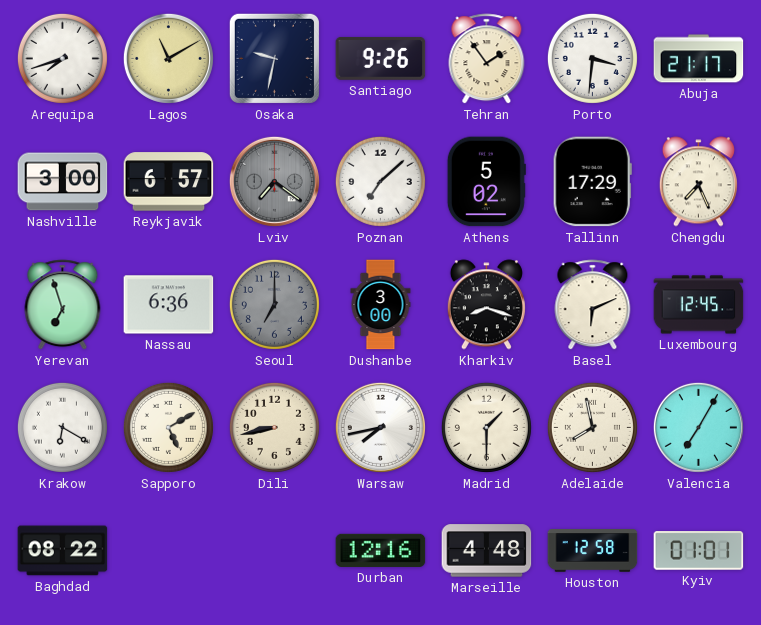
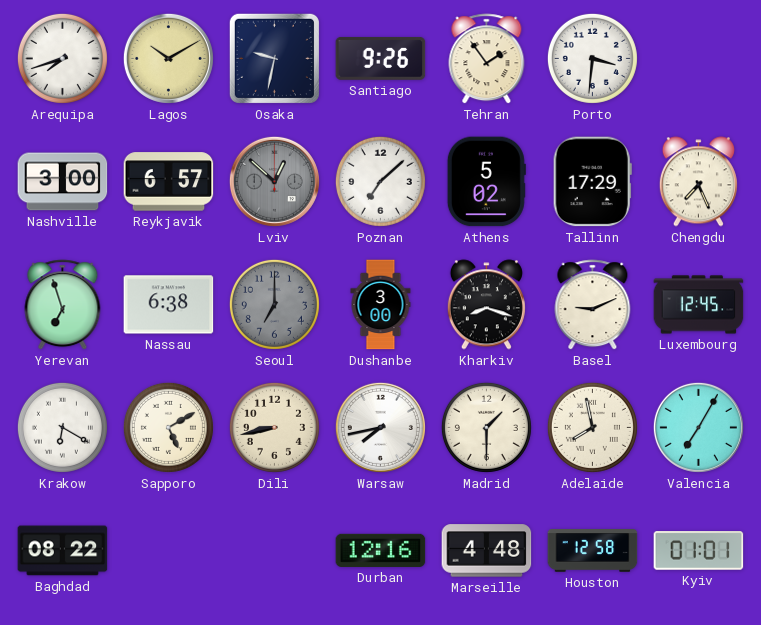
Lagos: 11:10 -> 10:10
Abuja: 21:17 -> none
Lviv: 7:21 -> 12:52
Nassau: 6:36 -> 6:38
Basel: 6:11 -> 9:11
